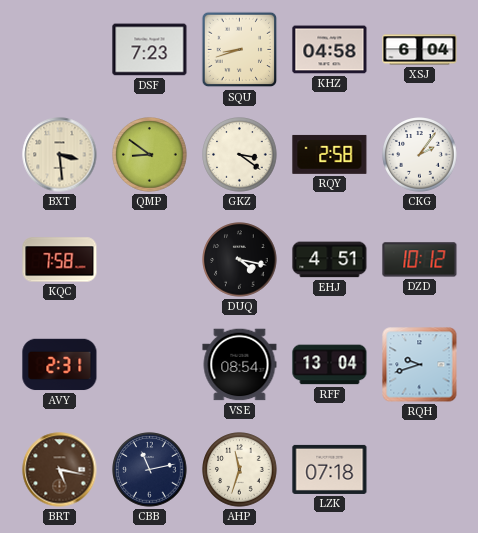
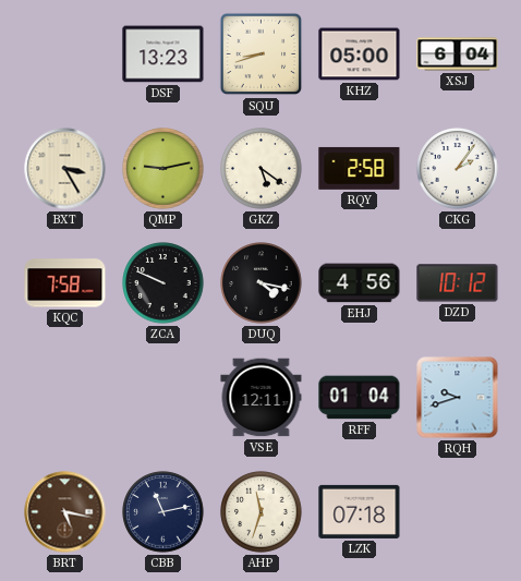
DSF: 7:23 -> 13:23
KHZ: 04:58 -> 05:00
BXT: 3:29 -> 3:25
QMP: 8:51 -> 9:13
GKZ: 3:21 -> 5:21
ZCA: none -> 9:49
EHJ: 4:51 -> 4:56
AVY: 2:31 -> none
VSE: 08:54 -> 12:11
RFF: 13:04 -> 01:04
